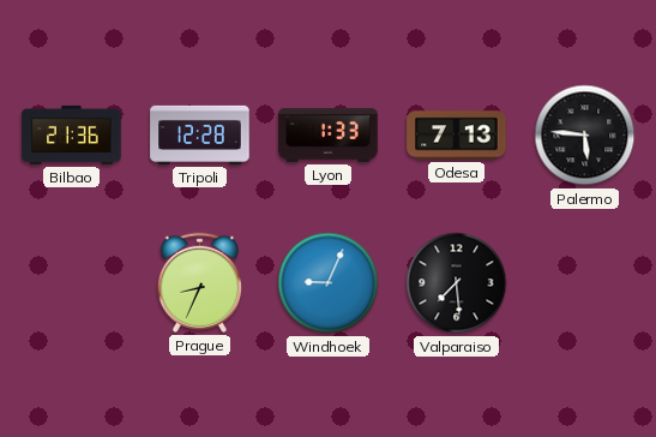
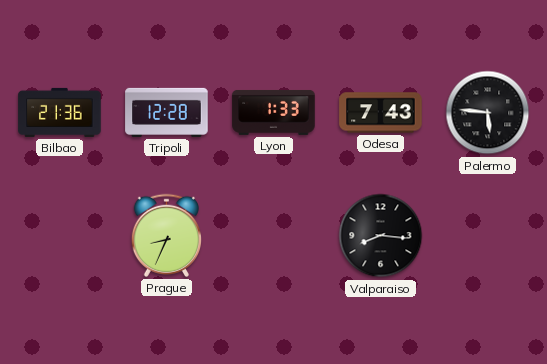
Odesa: 7:13 -> 7:43
Windhoek: 9:04 -> none
Valparaiso: 7:29 -> 8:16
